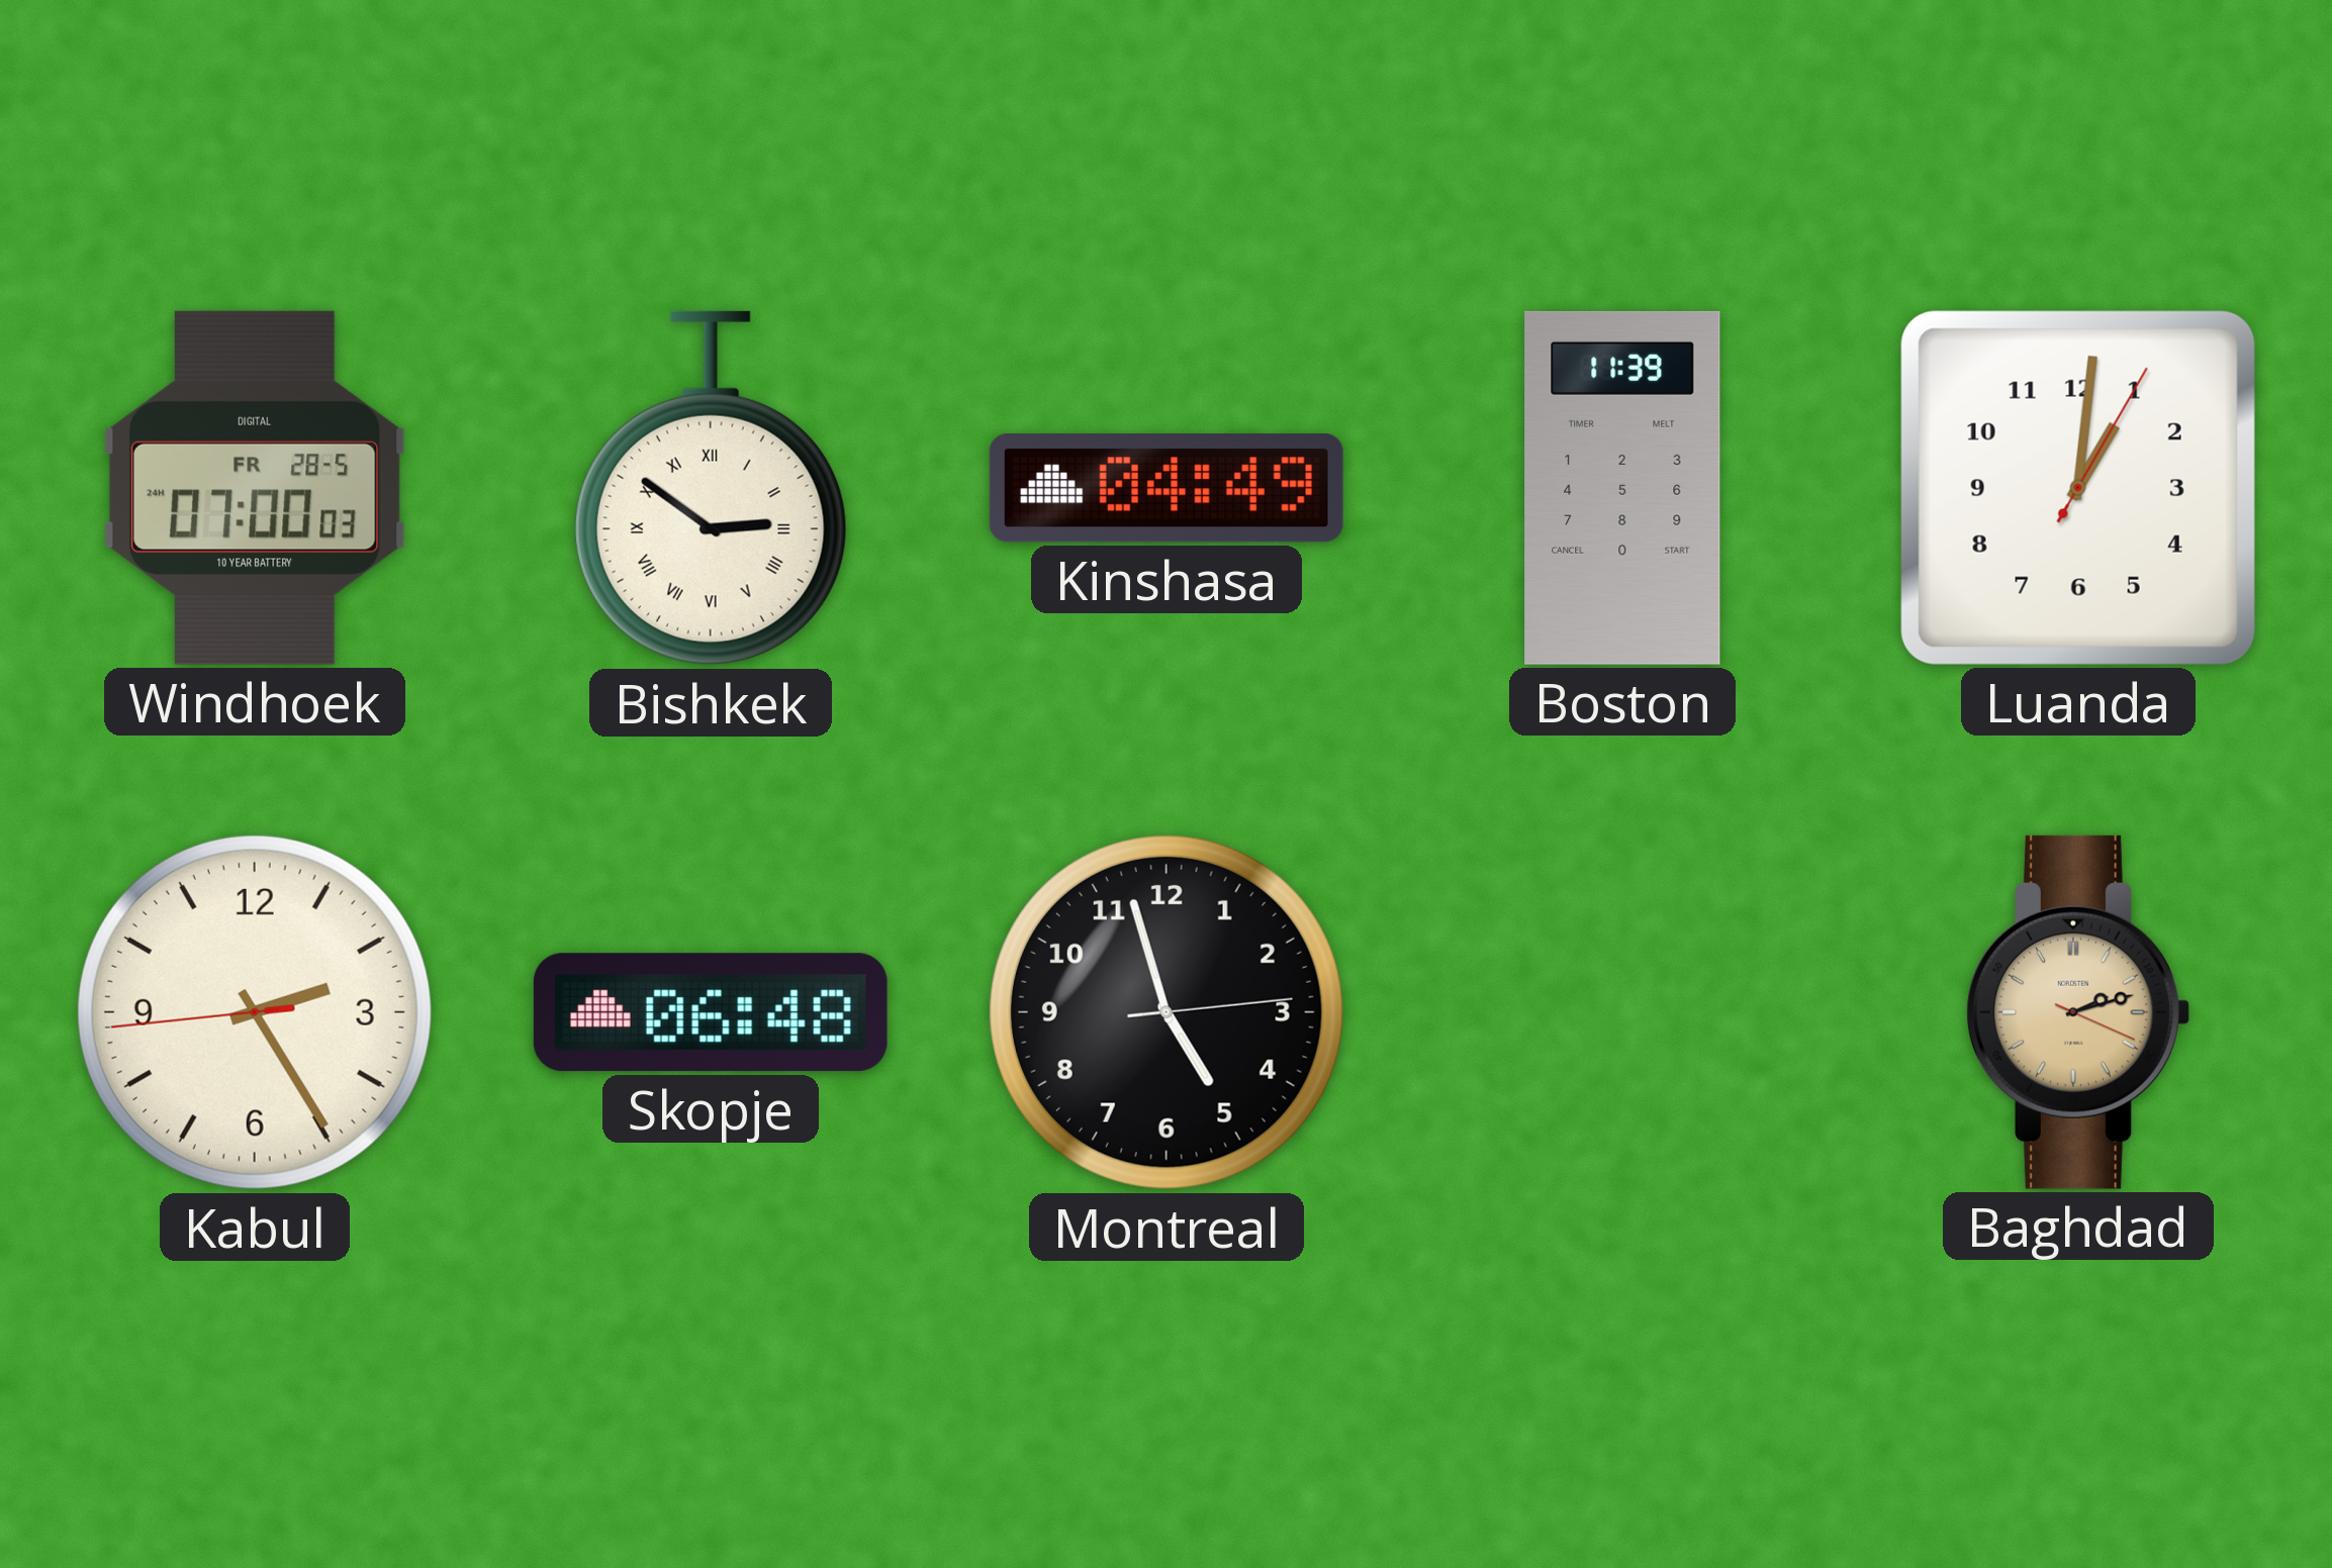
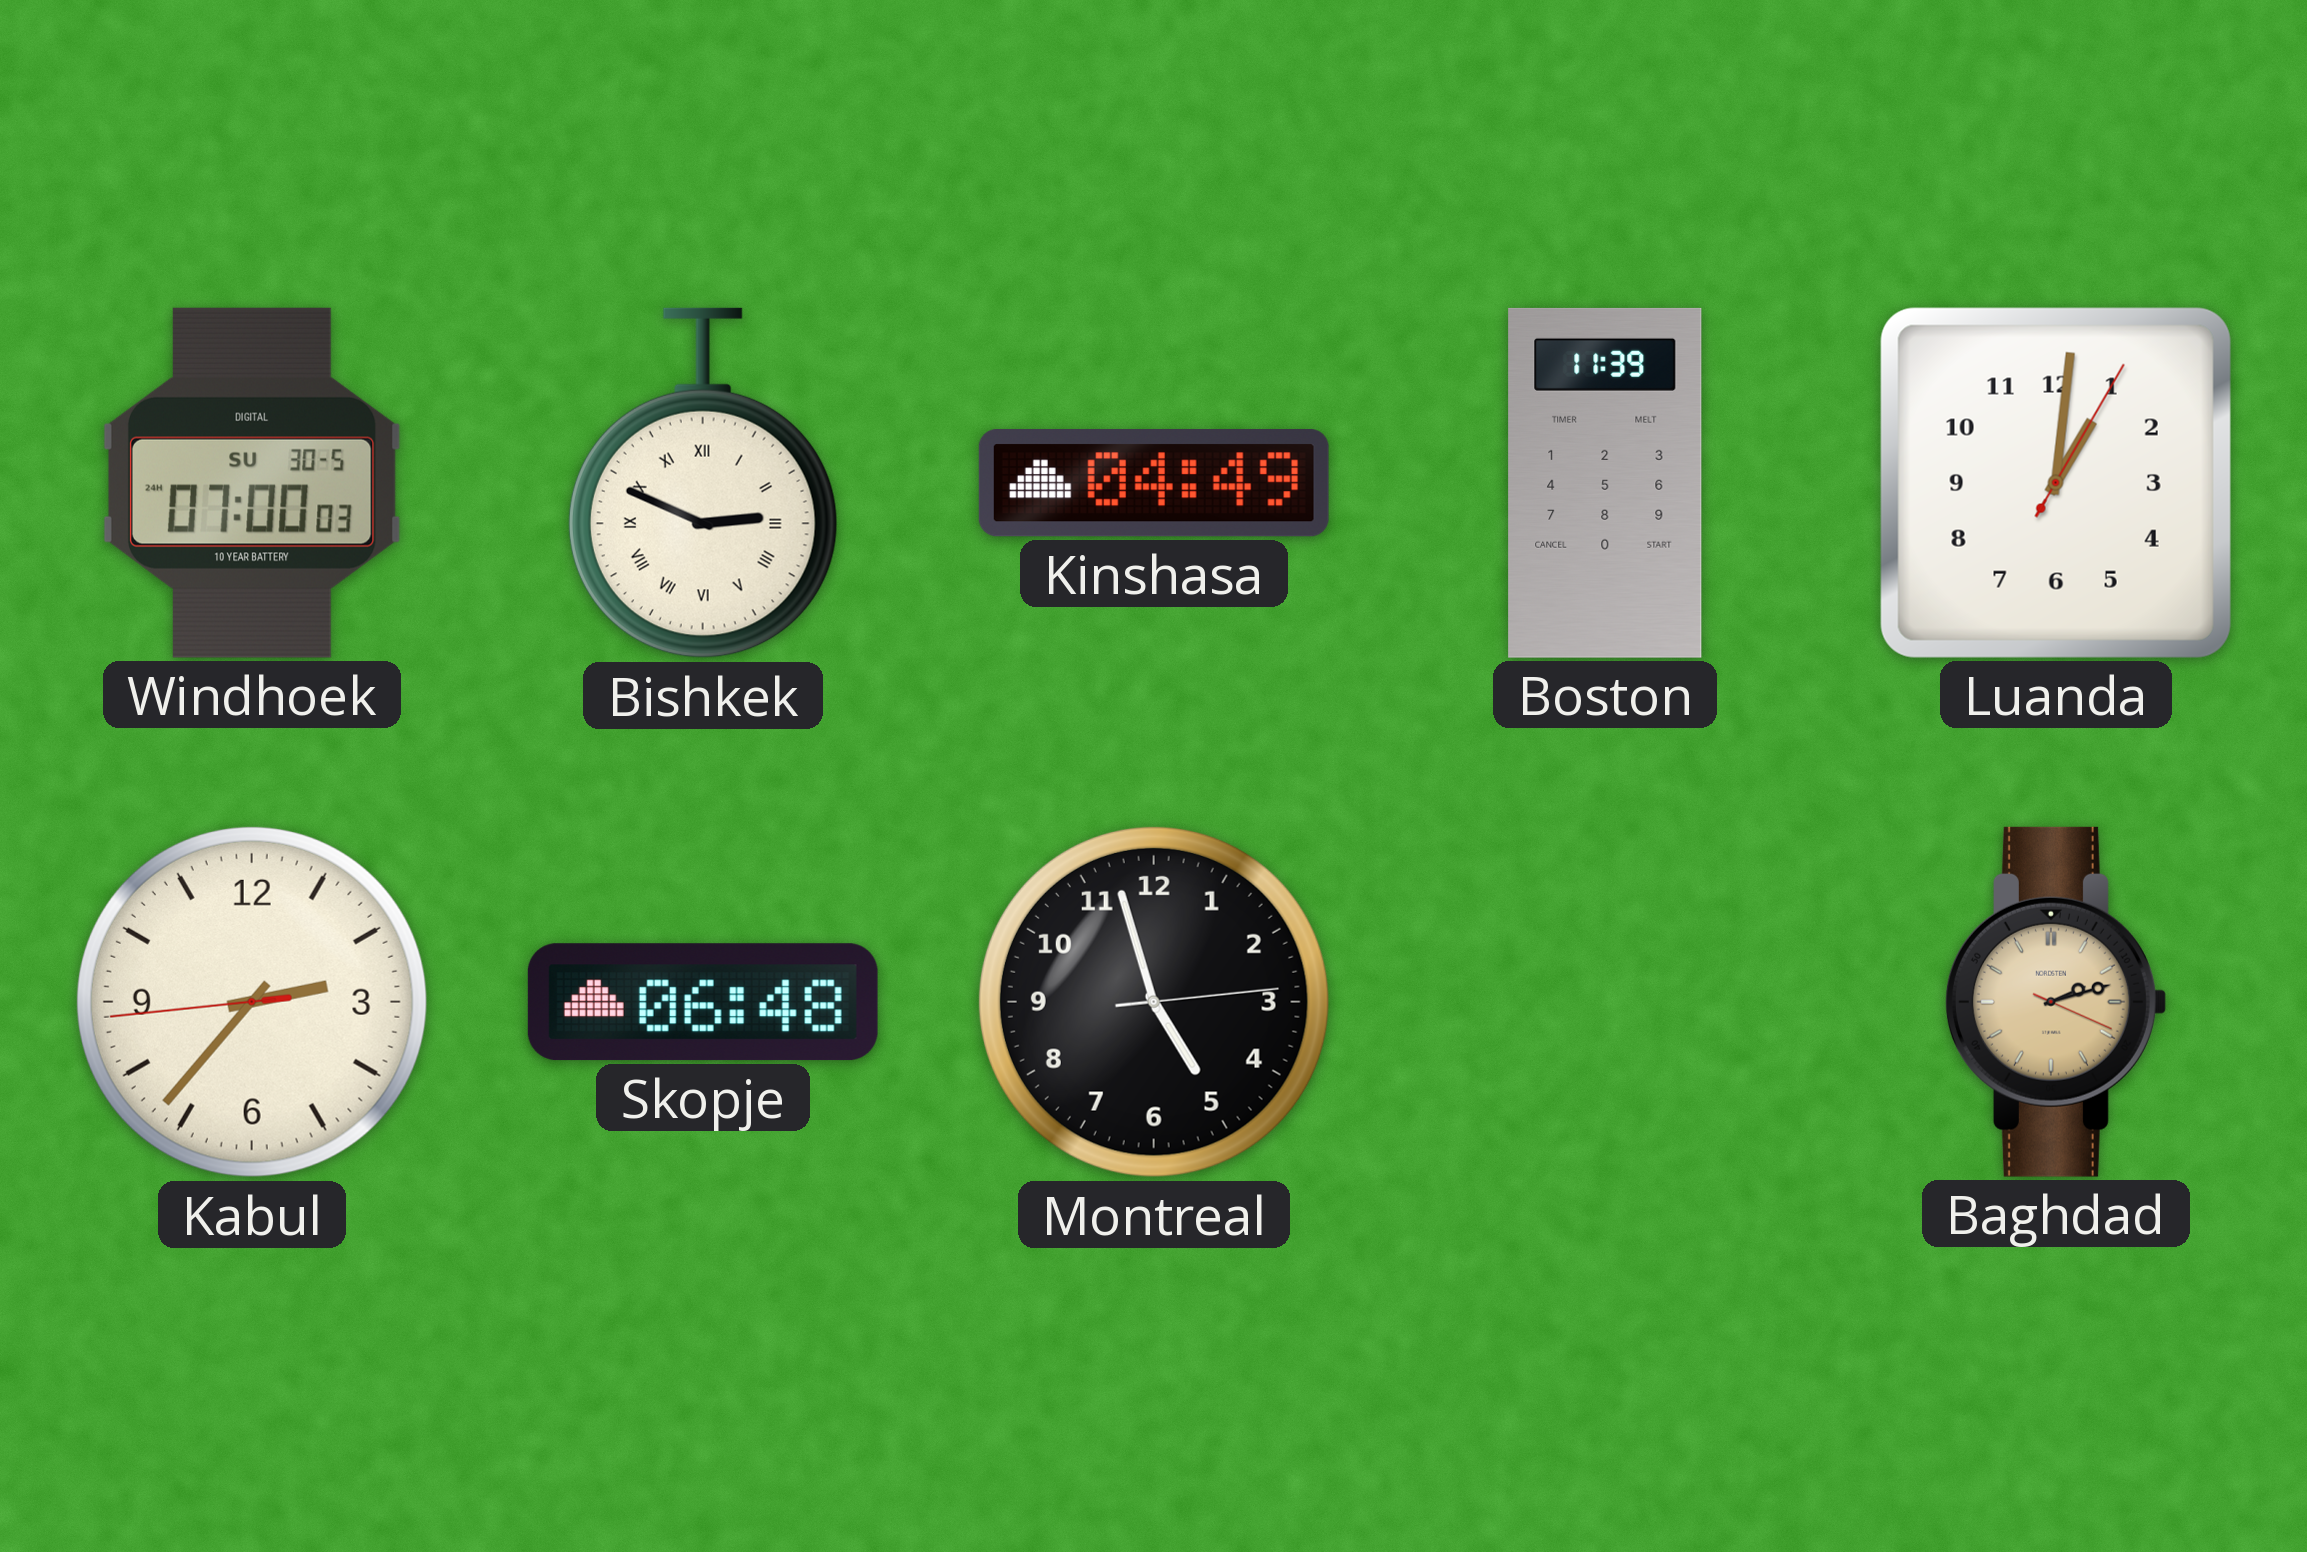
Windhoek date: FR 28-5 -> SU 30-5
Bishkek: 2:51 -> 2:49
Kabul: 2:24 -> 2:36
